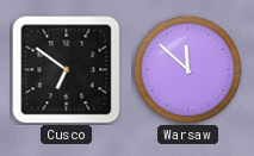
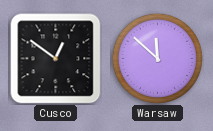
Cusco: 6:51 -> 12:51
